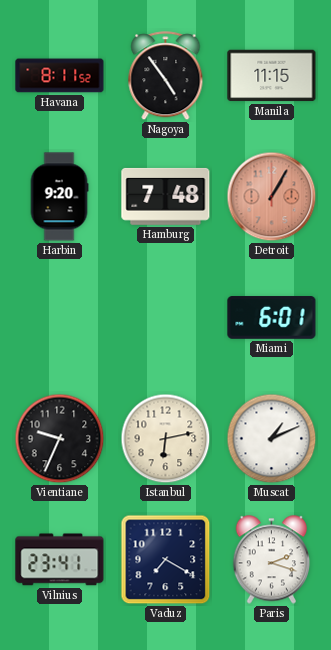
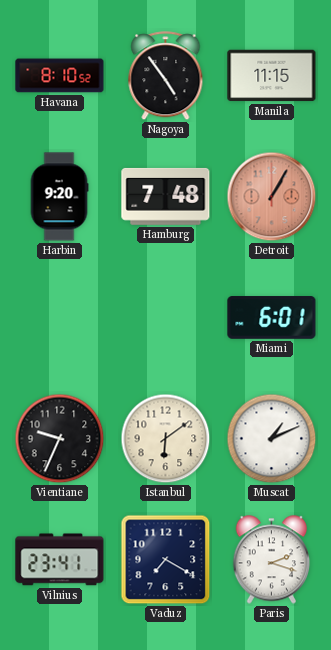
Havana: 8:11 -> 8:10
Istanbul: 6:13 -> 6:09
